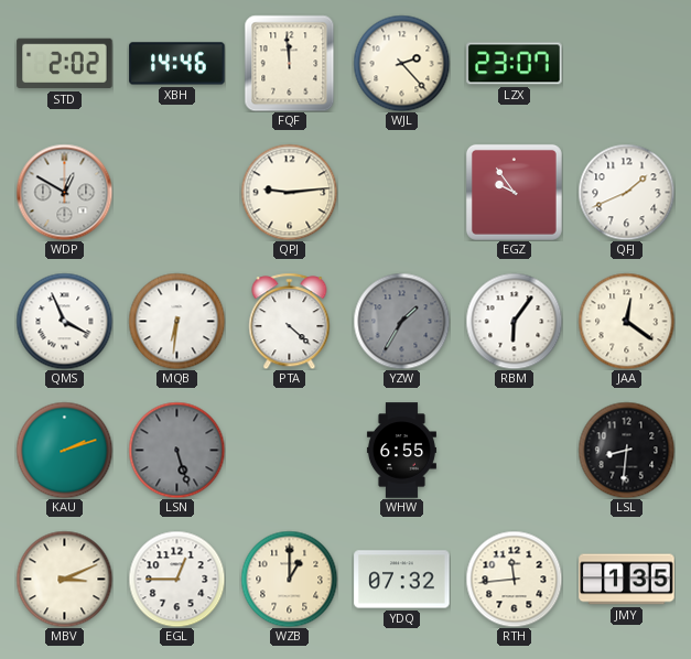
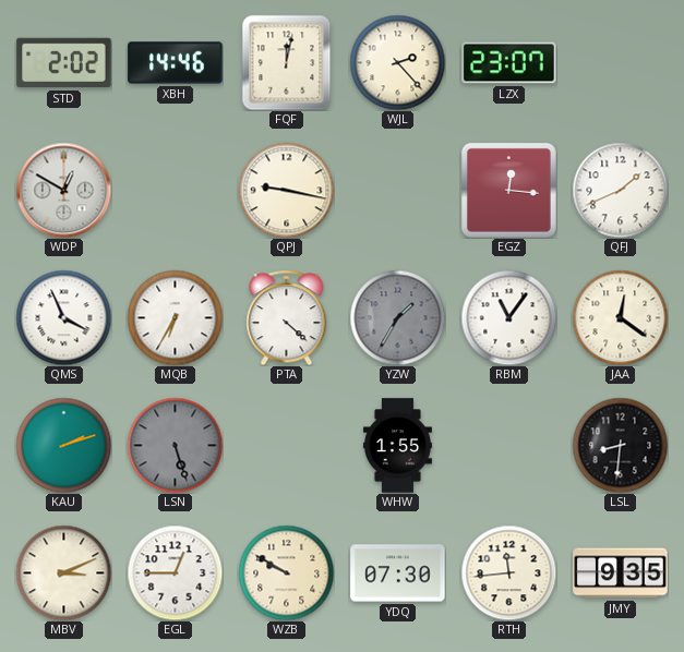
FQF: 11:59 -> 12:02
QPJ: 9:14 -> 9:17
EGZ: 9:54 -> 12:16
MQB: 6:31 -> 6:35
RBM: 6:06 -> 11:06
WHW: 6:55 -> 1:55
WZB: 1:00 -> 9:50
YDQ: 07:32 -> 07:30
JMY: 1:35 -> 9:35
